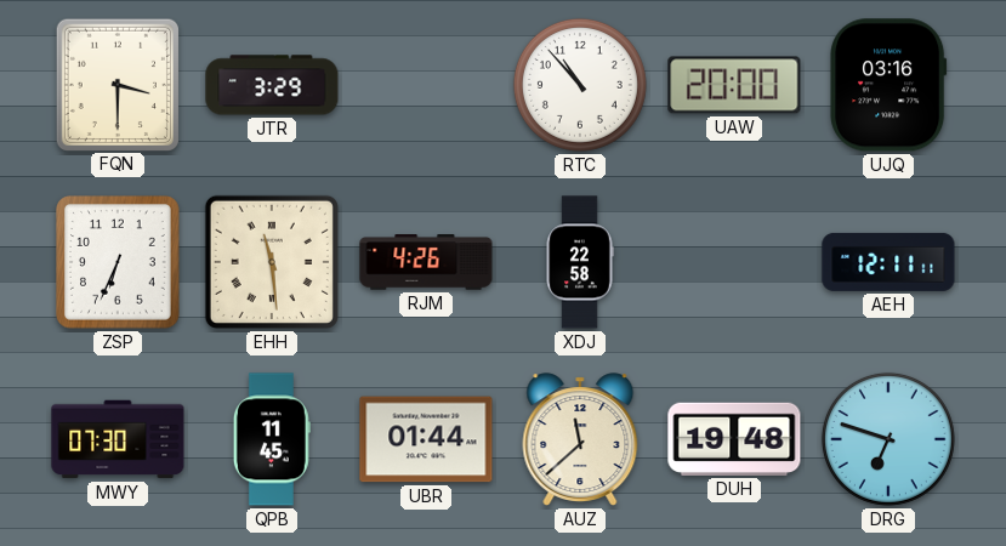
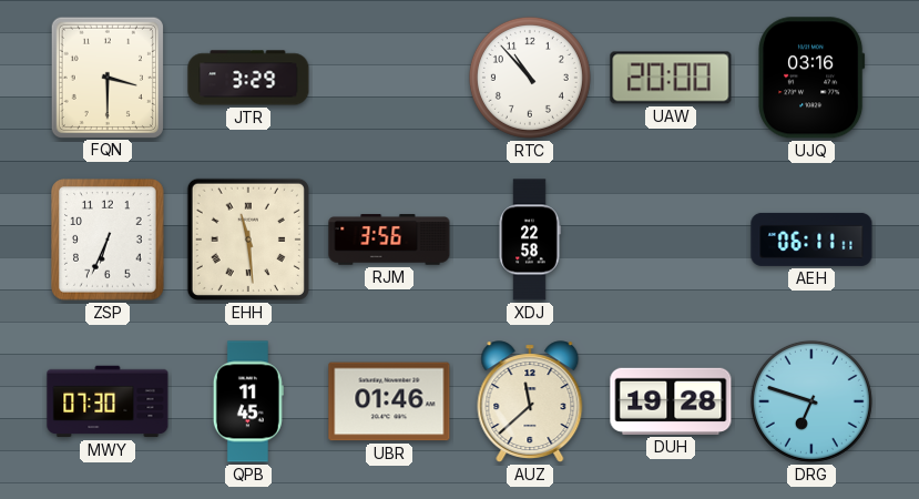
RJM: 4:26 -> 3:56
AEH: 12:11 -> 06:11
UBR: 01:44 -> 01:46
DUH: 19:48 -> 19:28
